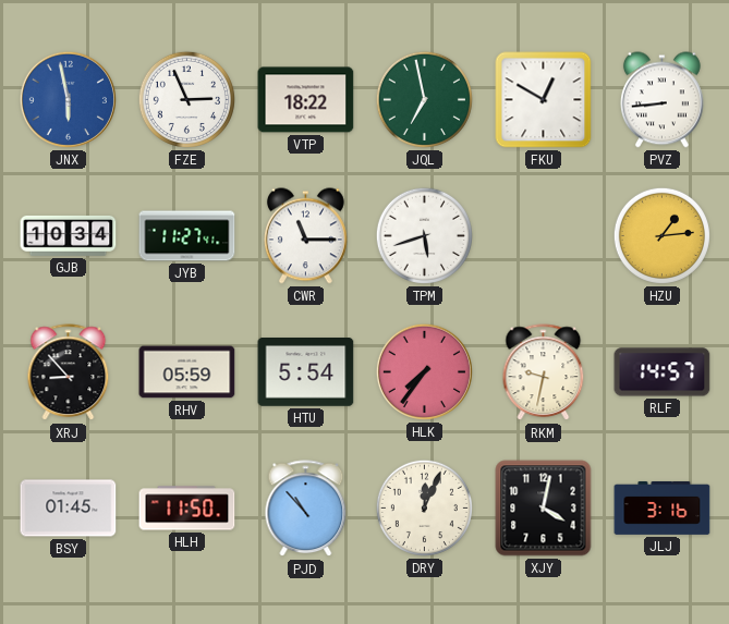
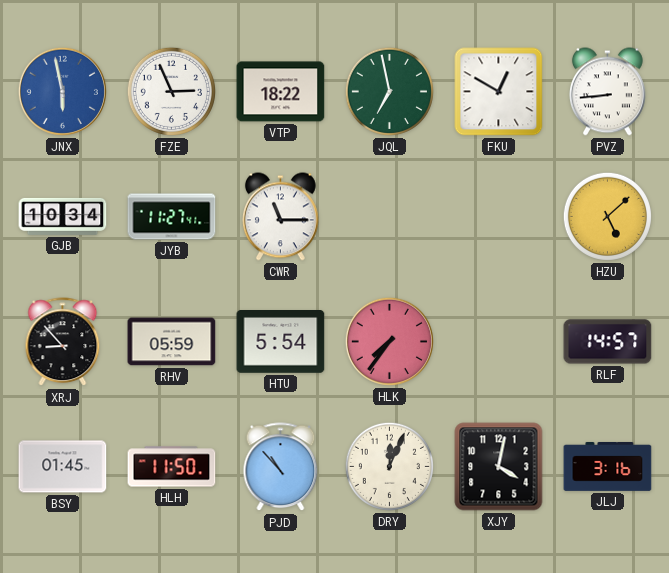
TPM: 5:42 -> none
HZU: 1:14 -> 5:08
RKM: 9:32 -> none
